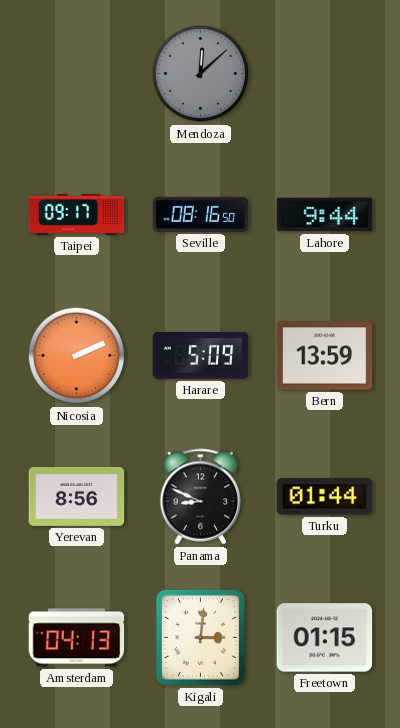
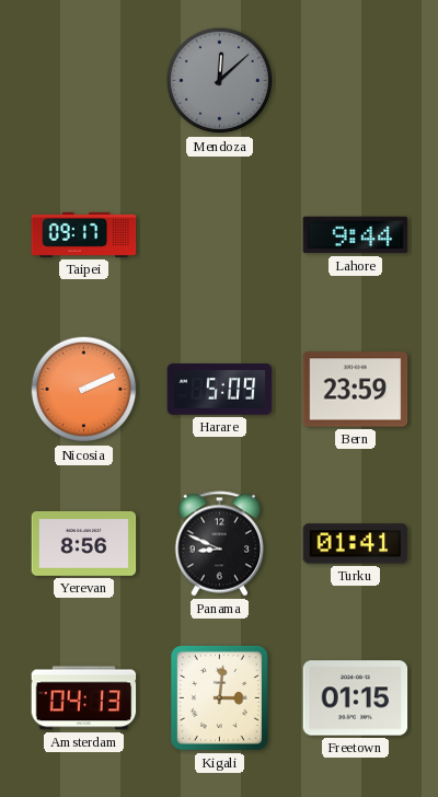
Seville: 08:16 -> none
Bern: 13:59 -> 23:59
Turku: 01:44 -> 01:41
